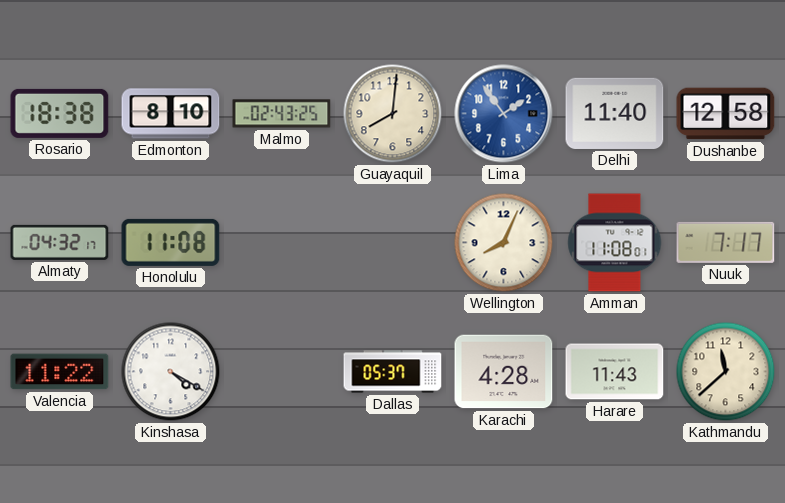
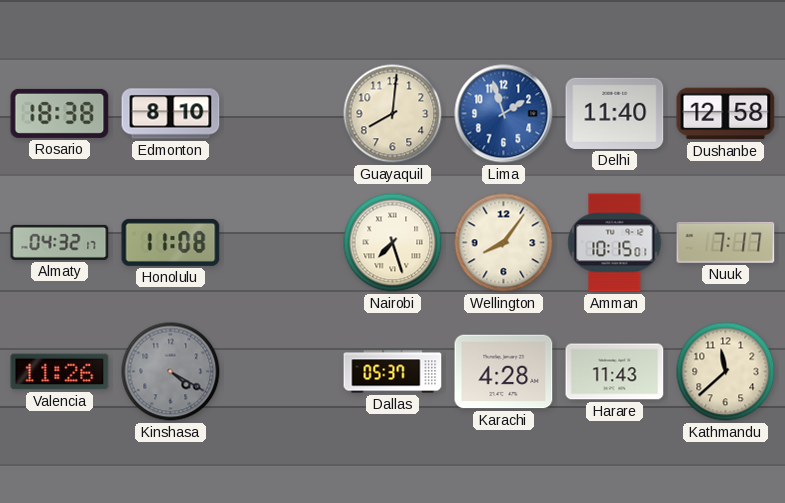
Malmo: 02:43 -> none
Lima: 1:54 -> 1:57
Nairobi: none -> 7:27
Wellington: 8:04 -> 8:06
Amman: 11:08 -> 10:15
Valencia: 11:22 -> 11:26
Kinshasa dial: white -> grey
